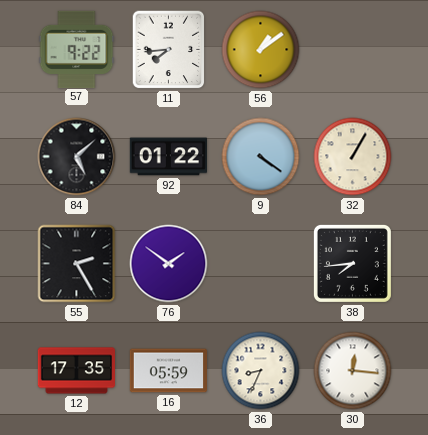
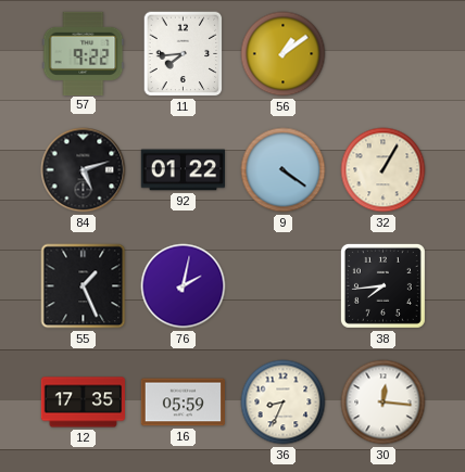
84: 5:08 -> 5:12
55: 2:25 -> 1:26
76: 1:51 -> 2:02
